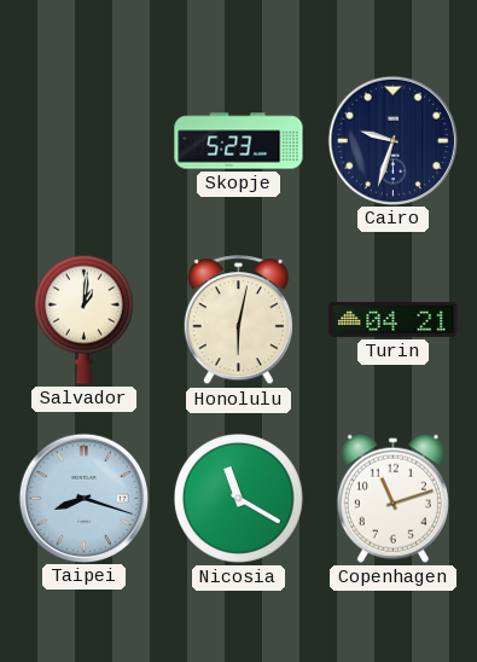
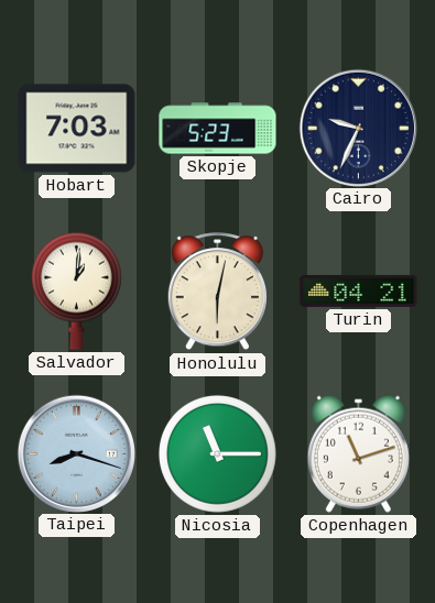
Hobart: none -> 7:03
Cairo: 9:33 -> 9:34
Nicosia: 11:20 -> 11:15
